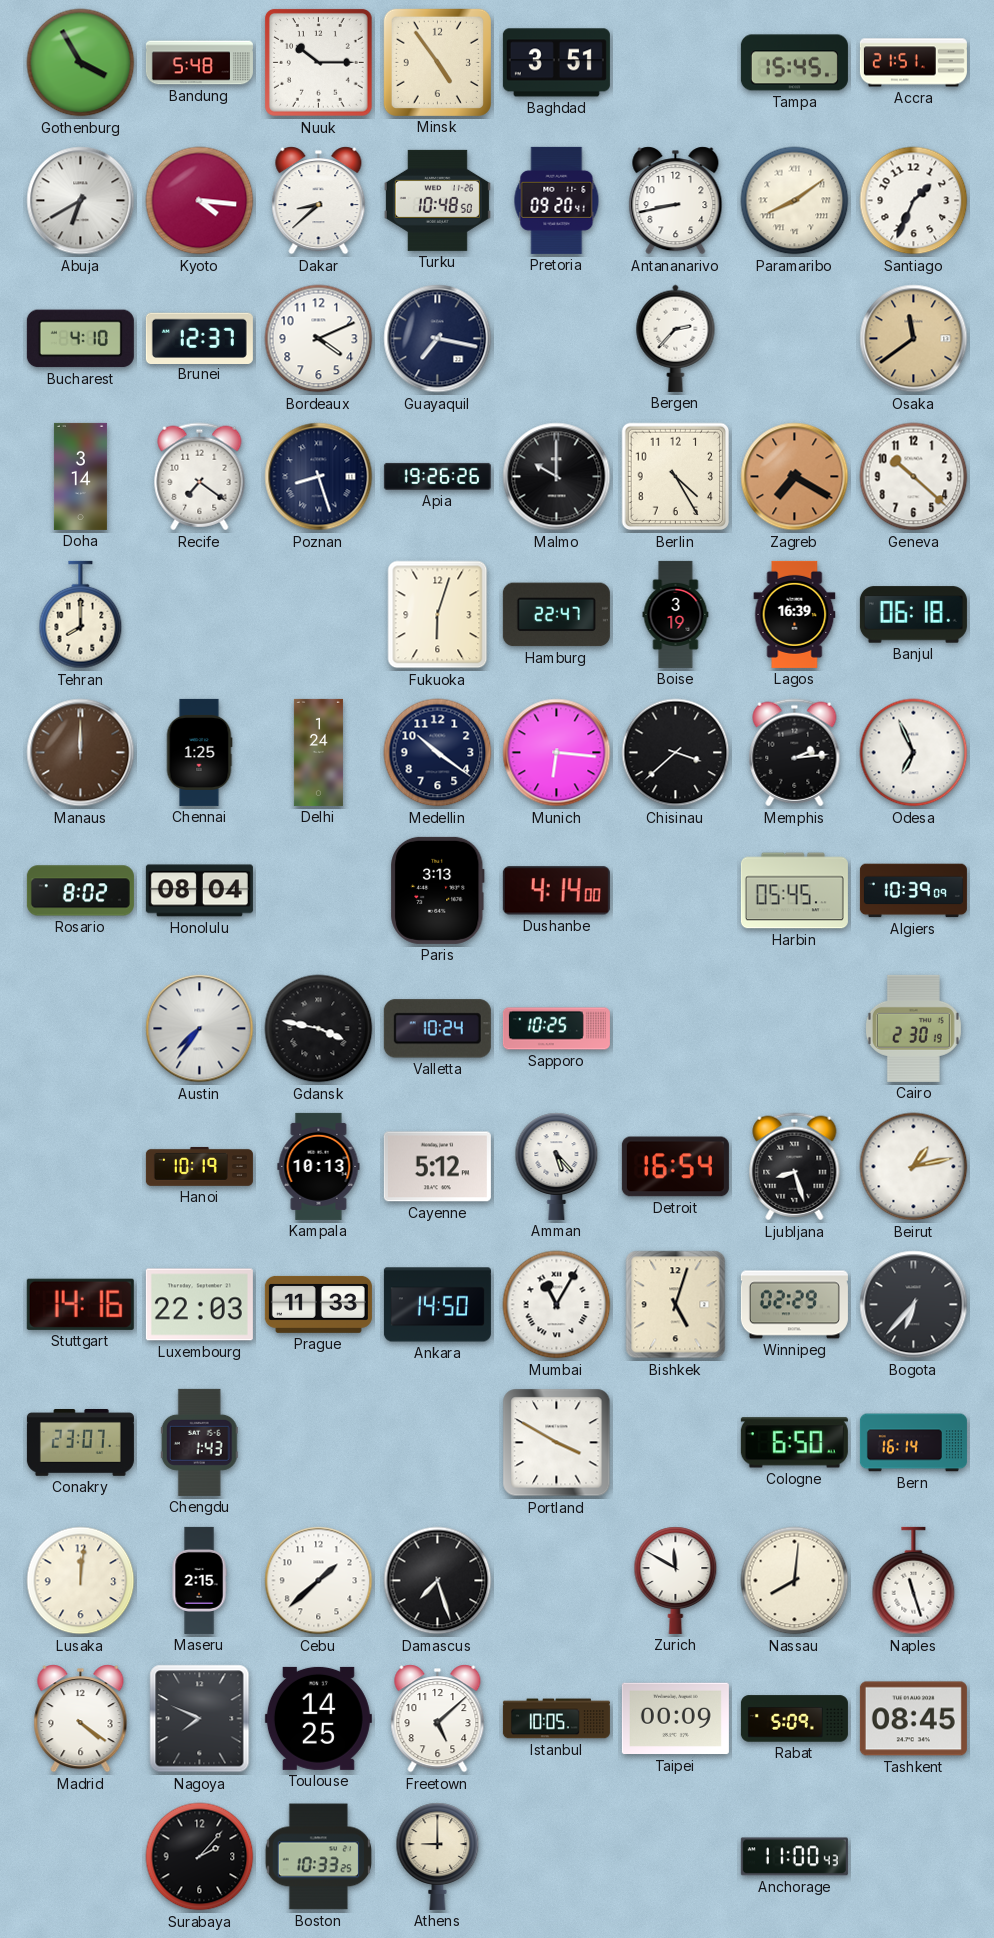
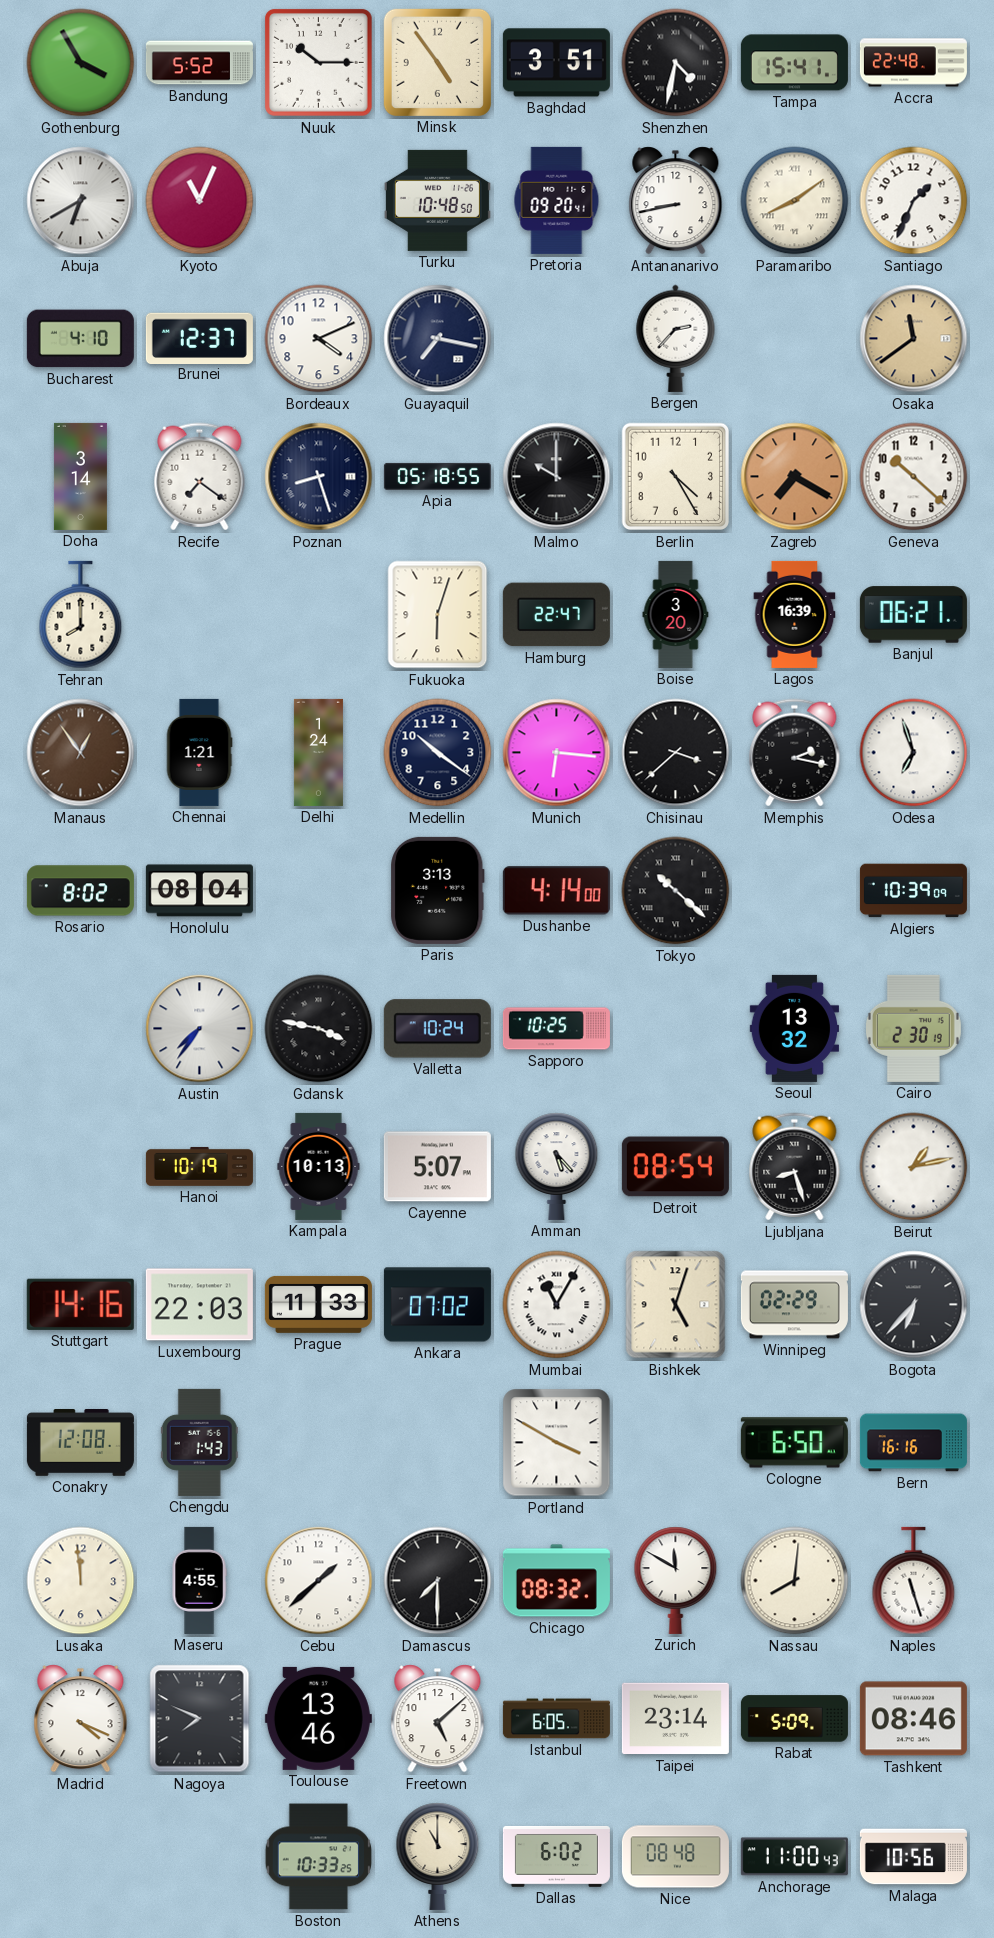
Bandung: 5:48 -> 5:52
Shenzhen: none -> 4:32
Tampa: 15:45 -> 15:41
Accra: 21:51 -> 22:48
Kyoto: 4:16 -> 11:04
Dakar: 8:38 -> none
Apia: 19:26 -> 05:18
Boise: 3:19 -> 3:20
Banjul: 06:18 -> 06:21
Manaus: 12:00 -> 12:54
Chennai: 1:25 -> 1:21
Memphis: 2:14 -> 2:17
Odesa: 6:56 -> 6:57
Tokyo: none -> 10:22
Harbin: 05:45 -> none
Seoul: none -> 13:32
Cayenne: 5:12 -> 5:07
Detroit: 16:54 -> 08:54
Ankara: 14:50 -> 07:02
Conakry: 23:07 -> 12:08
Bern: 16:14 -> 16:16
Lusaka: 12:01 -> 11:59
Maseru: 2:15 -> 4:55
Damascus: 7:27 -> 7:30
Chicago: none -> 08:32
Madrid: 4:21 -> 4:19
Toulouse: 14:25 -> 13:46
Istanbul: 10:05 -> 6:05
Taipei: 00:09 -> 23:14
Tashkent: 08:45 -> 08:46
Surabaya: 2:07 -> none
Athens: 9:00 -> 11:00
Dallas: none -> 6:02
Nice: none -> 08:48
Malaga: none -> 10:56
